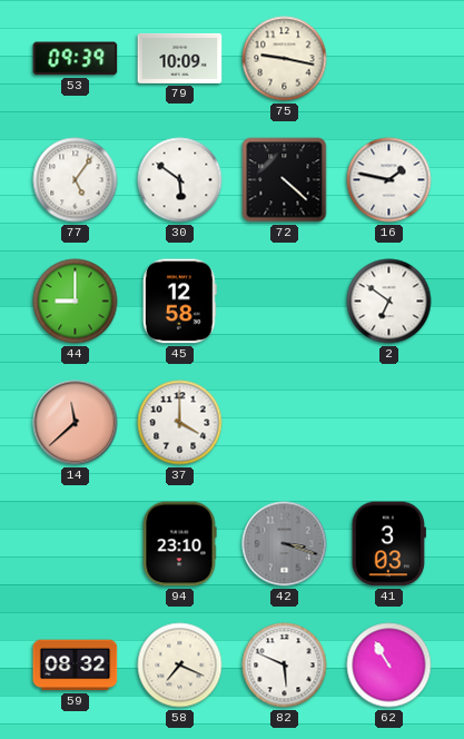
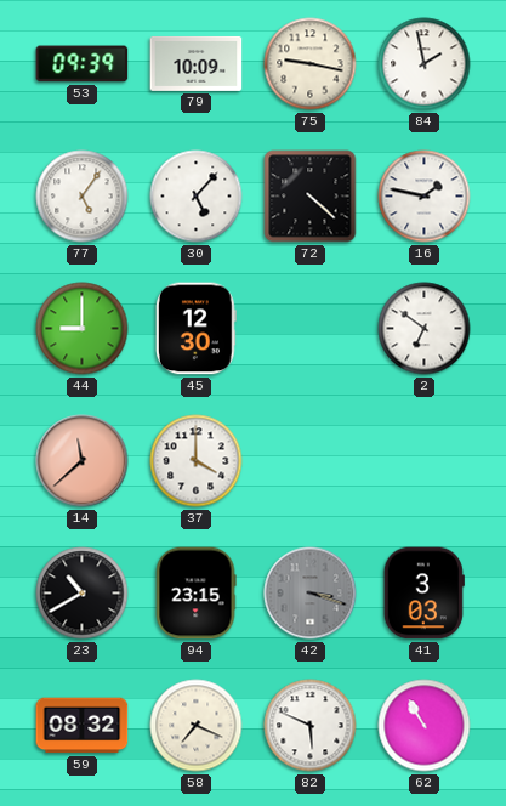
84: none -> 1:58
30: 5:51 -> 5:07
45: 12:58 -> 12:30
23: none -> 10:40
94: 23:10 -> 23:15
